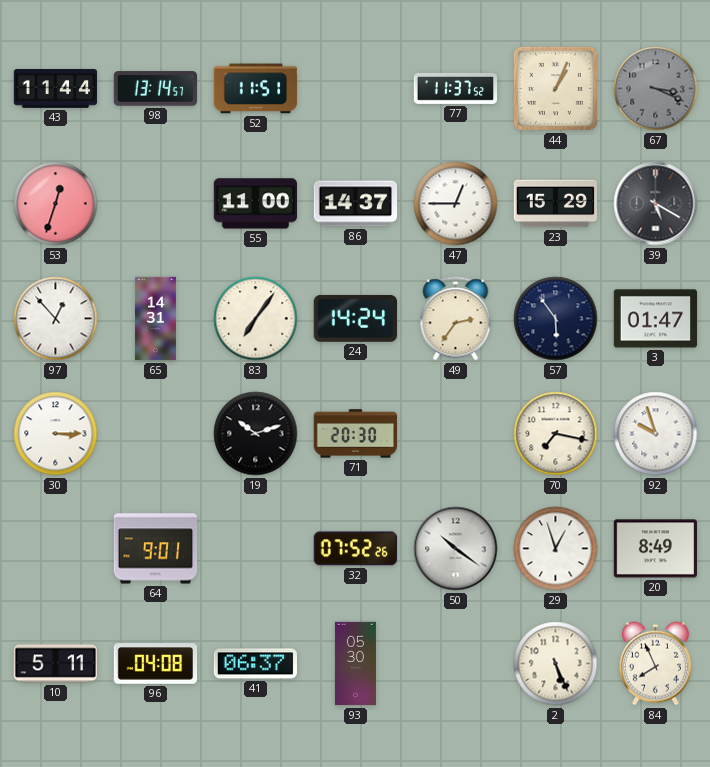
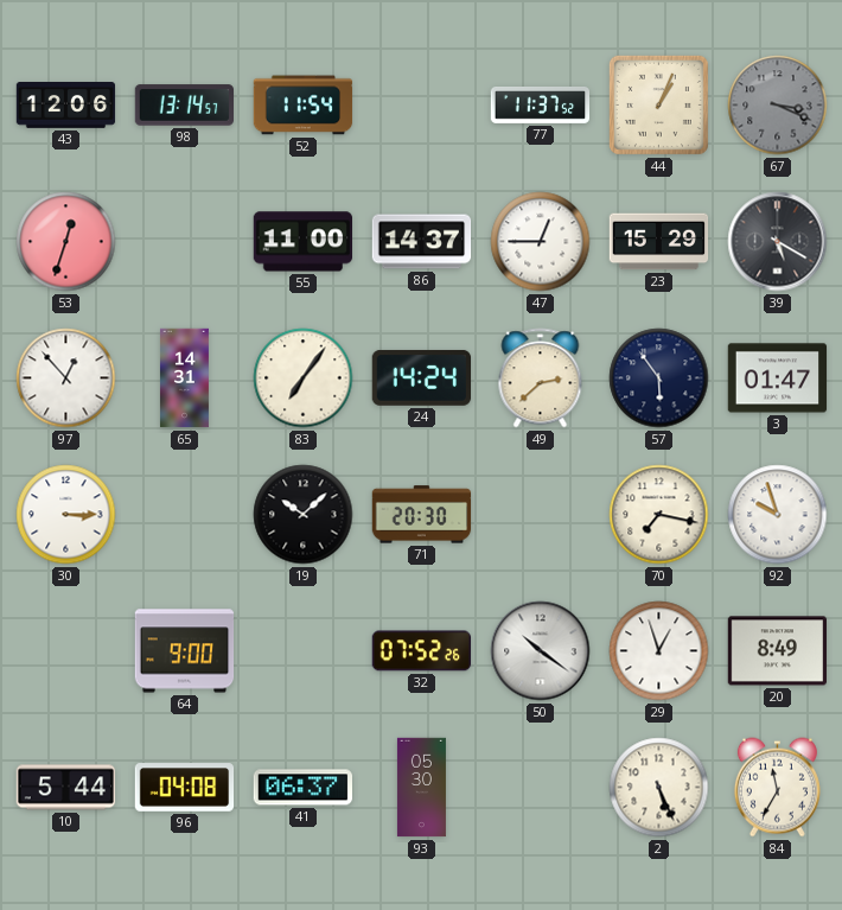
43: 11:44 -> 12:06
52: 11:51 -> 11:54
49: 2:36 -> 2:38
19: 10:12 -> 10:08
64: 9:01 -> 9:00
10: 5:11 -> 5:44
84: 7:56 -> 11:35
